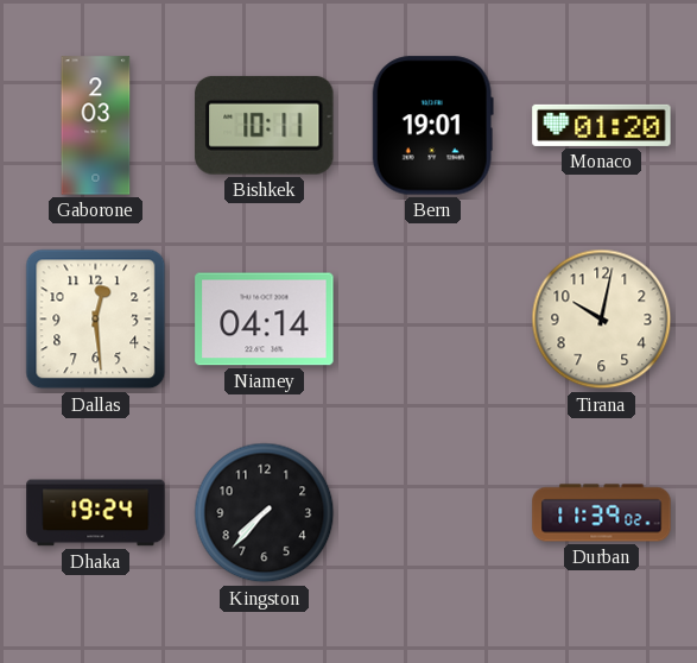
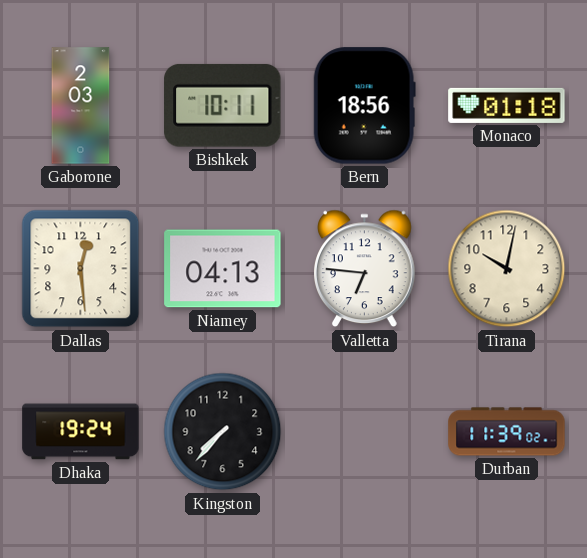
Bern: 19:01 -> 18:56
Monaco: 01:20 -> 01:18
Niamey: 04:14 -> 04:13
Valletta: none -> 6:46
